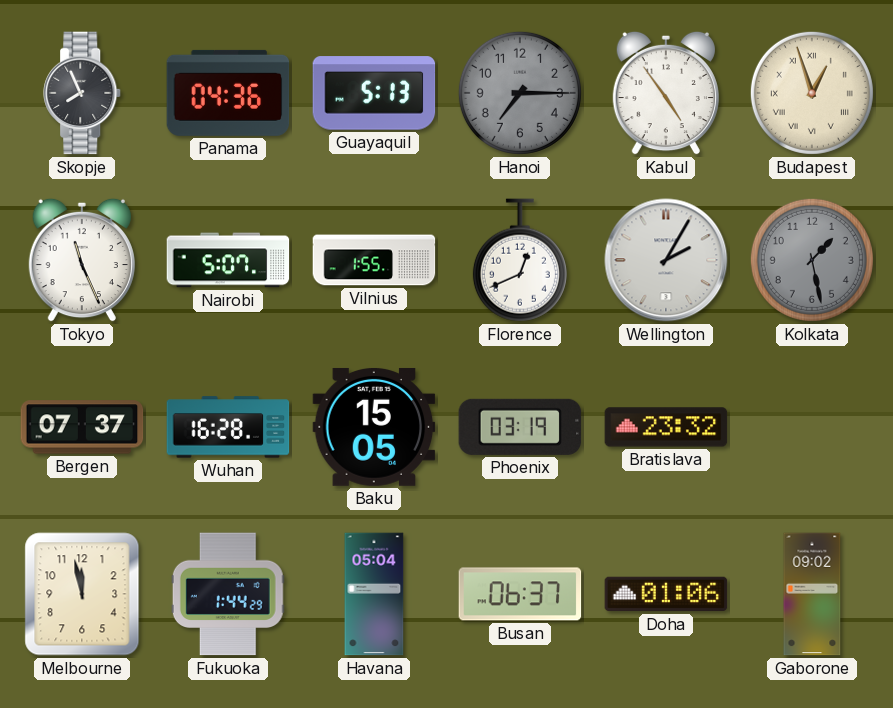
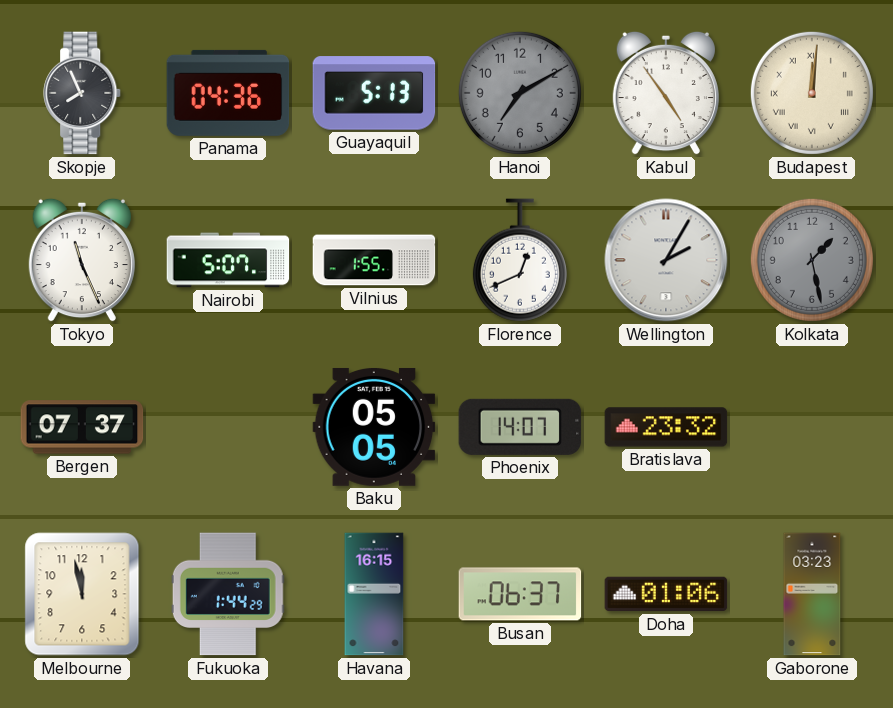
Hanoi: 7:15 -> 7:10
Budapest: 12:57 -> 12:01
Wuhan: 16:28 -> none
Baku: 15:05 -> 05:05
Phoenix: 03:19 -> 14:07
Havana: 05:04 -> 16:15
Gaborone: 09:02 -> 03:23
